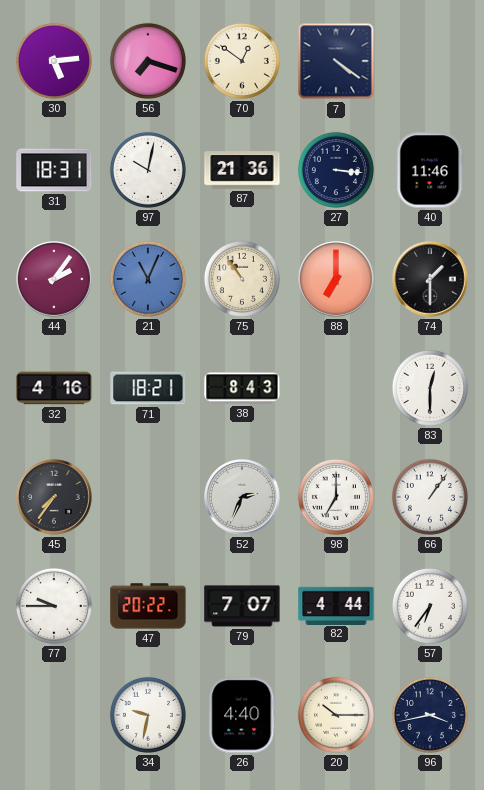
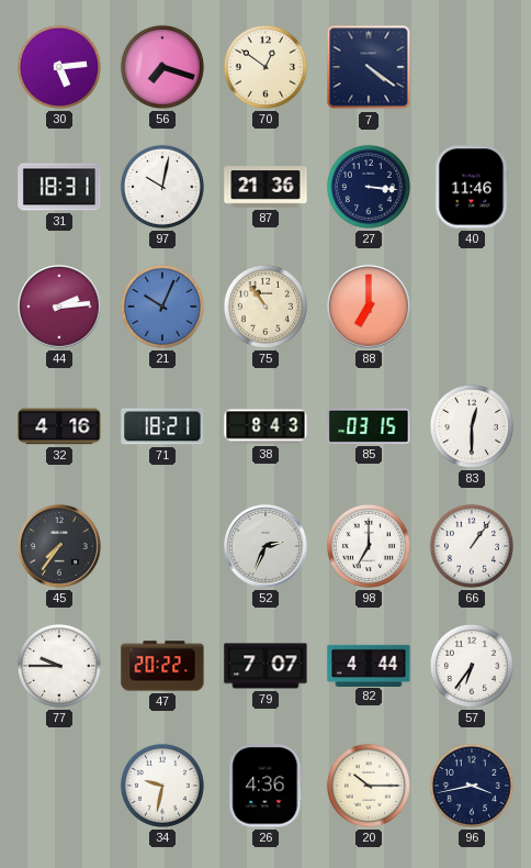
44: 2:06 -> 2:14
21: 11:04 -> 10:04
74: 1:30 -> none
85: none -> 03:15
26: 4:40 -> 4:36
